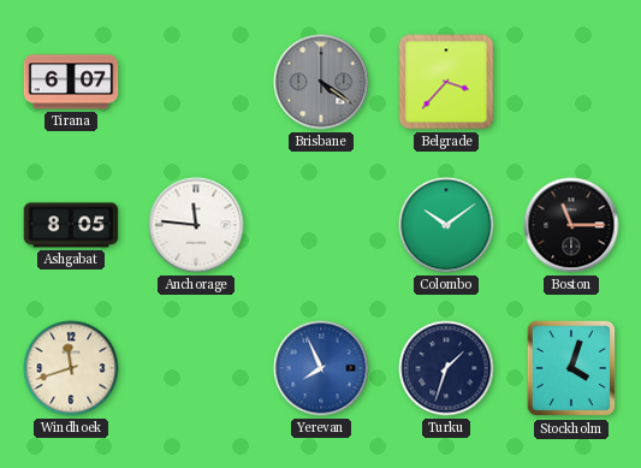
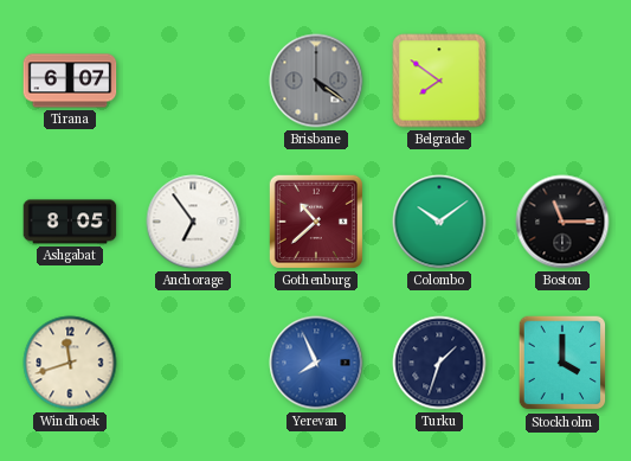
Belgrade: 3:37 -> 7:51
Anchorage: 11:46 -> 6:54
Gothenburg: none -> 10:38
Stockholm: 4:03 -> 4:00
